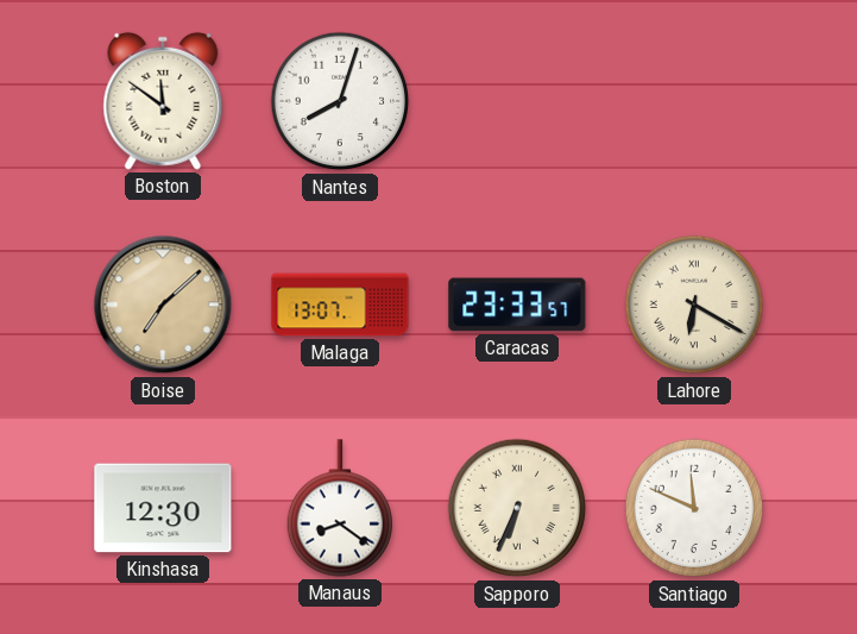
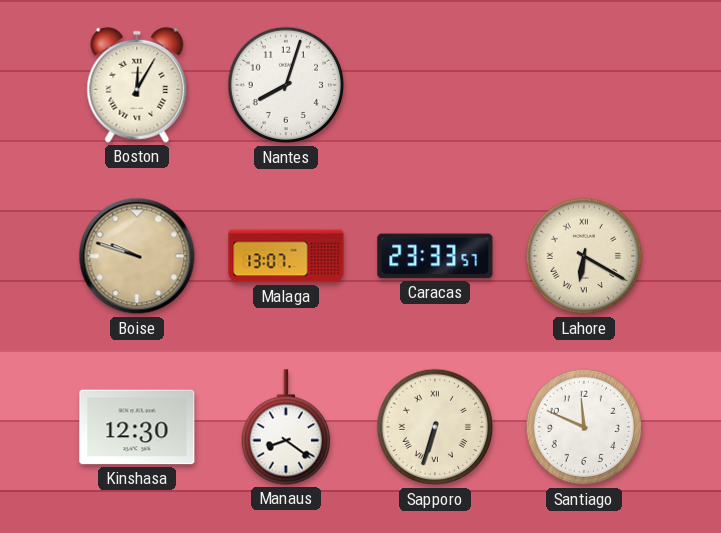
Boston: 11:51 -> 12:05
Boise: 7:08 -> 9:48
Sapporo: 6:34 -> 6:33
